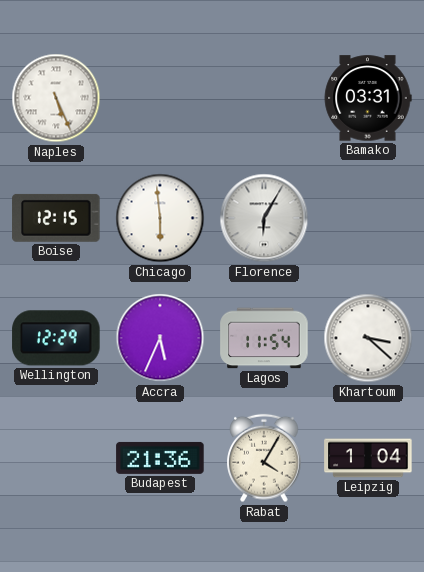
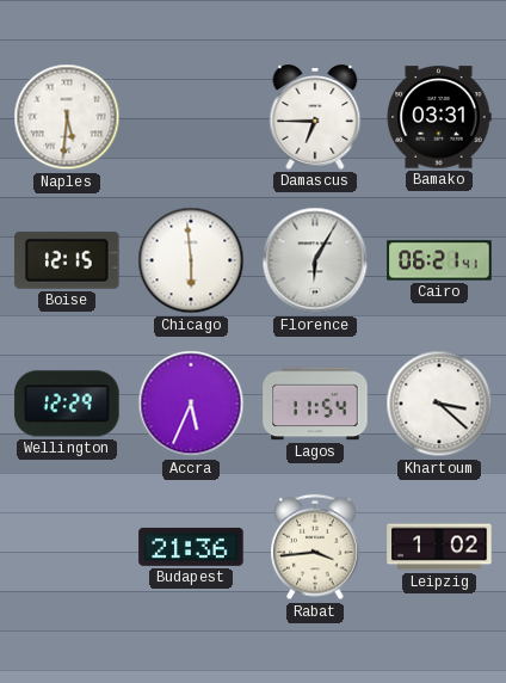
Naples: 5:26 -> 5:31
Damascus: none -> 6:45
Cairo: none -> 06:21
Rabat: 4:05 -> 3:44
Leipzig: 1:04 -> 1:02
